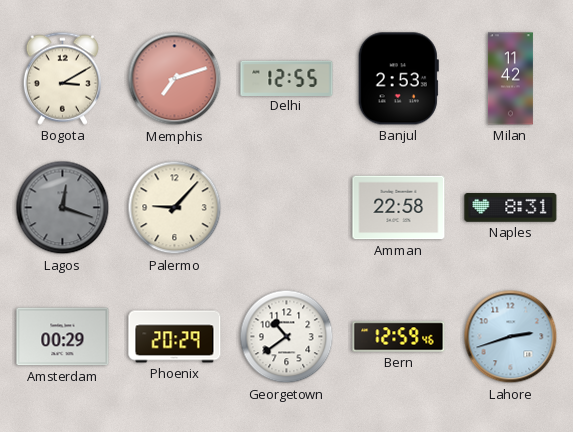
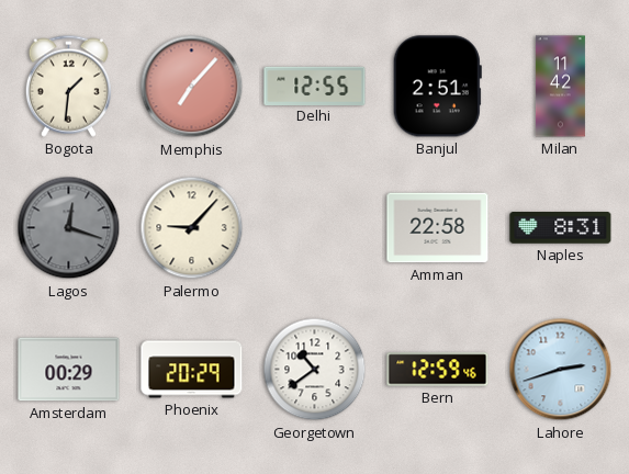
Bogota: 3:10 -> 1:31
Memphis: 7:12 -> 7:07
Banjul: 2:53 -> 2:51
